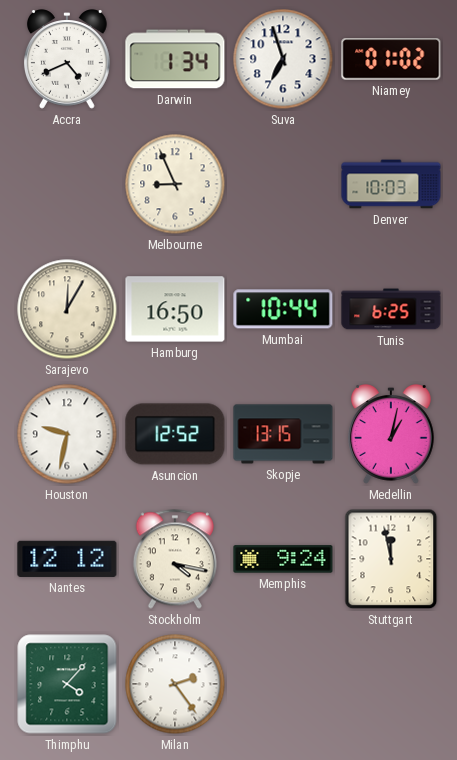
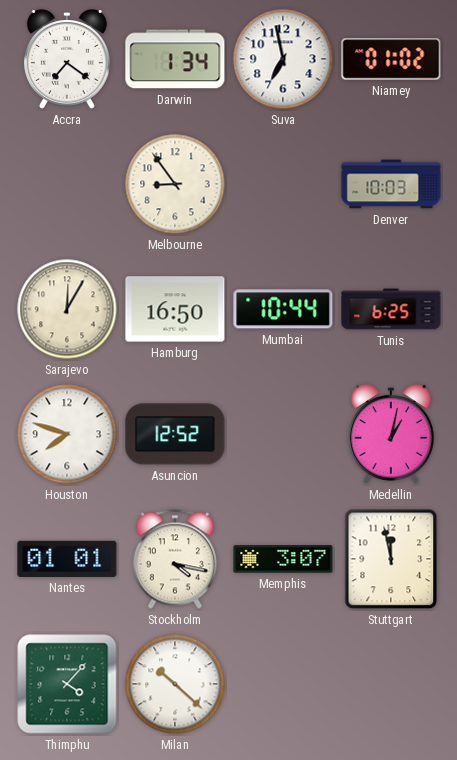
Accra: 4:41 -> 7:21
Suva: 6:57 -> 6:58
Melbourne: 8:56 -> 8:54
Houston: 9:32 -> 7:48
Skopje: 13:15 -> none
Nantes: 12:12 -> 01:01
Memphis: 9:24 -> 3:07
Milan: 2:24 -> 10:22
